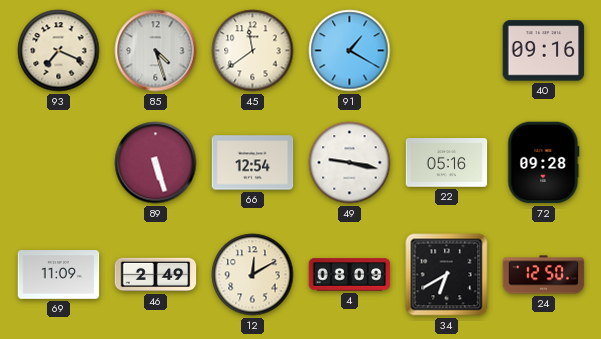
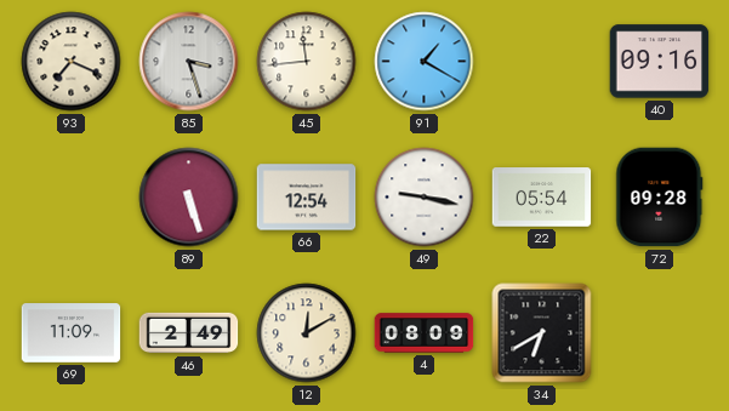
85: 4:27 -> 3:27
45: 11:39 -> 11:44
22: 05:16 -> 05:54
24: 12:50 -> none
